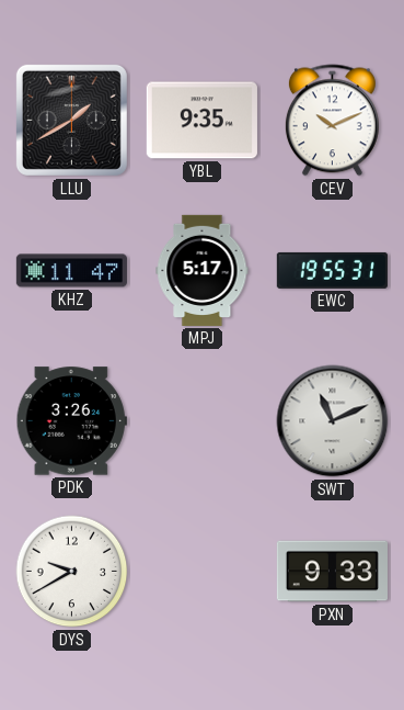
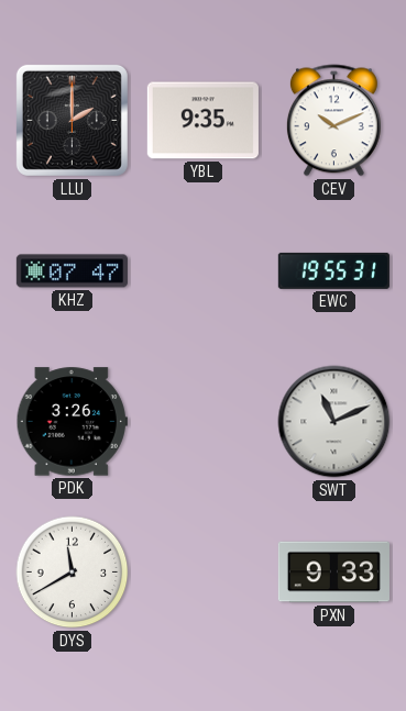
LLU: 1:40 -> 2:00
KHZ: 11:47 -> 07:47
MPJ: 5:17 -> none
DYS: 9:40 -> 11:40
